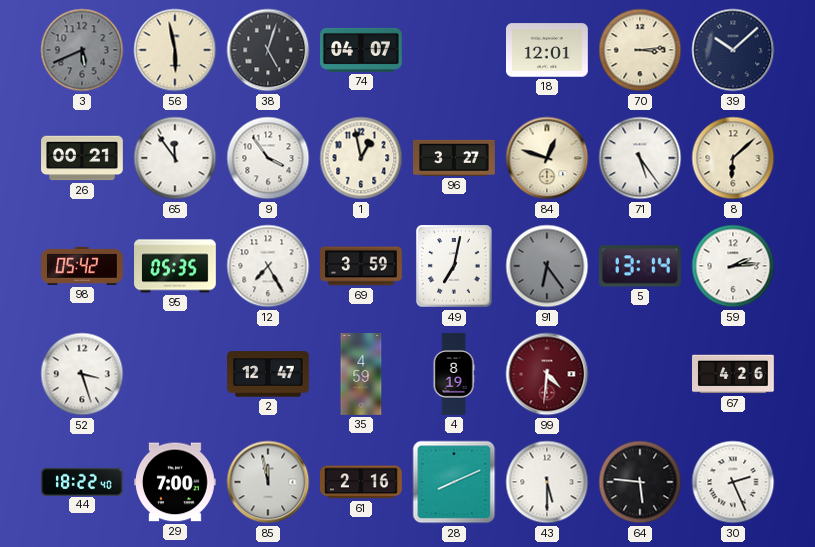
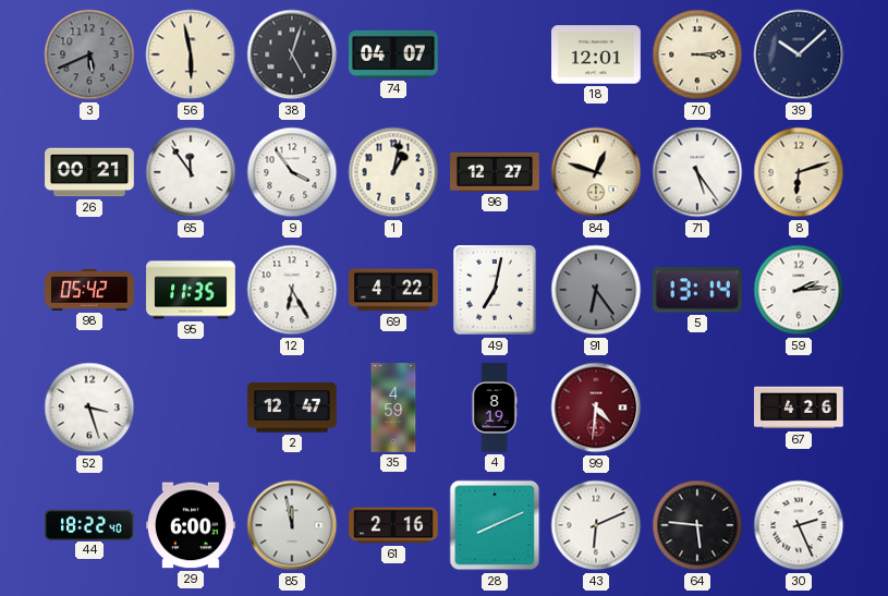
1: 12:58 -> 1:02
96: 3:27 -> 12:27
8: 6:08 -> 6:12
95: 05:35 -> 11:35
12: 7:25 -> 6:25
69: 3:59 -> 4:22
29: 7:00 -> 6:00
43: 5:30 -> 6:11
